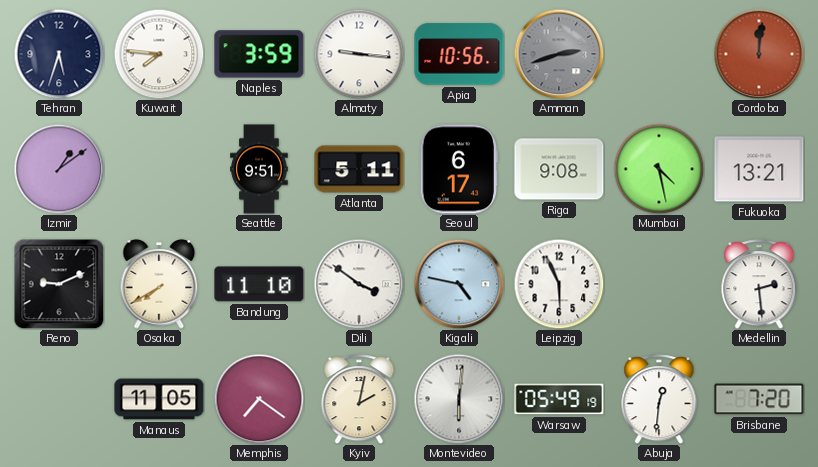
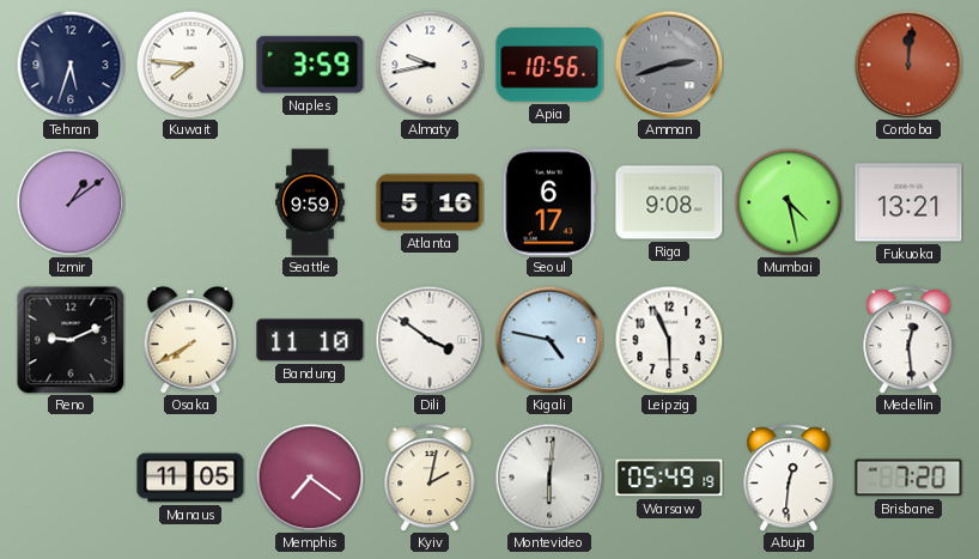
Almaty: 9:16 -> 9:43
Seattle: 9:51 -> 9:59
Atlanta: 5:11 -> 5:16
Medellin: 2:29 -> 12:29
